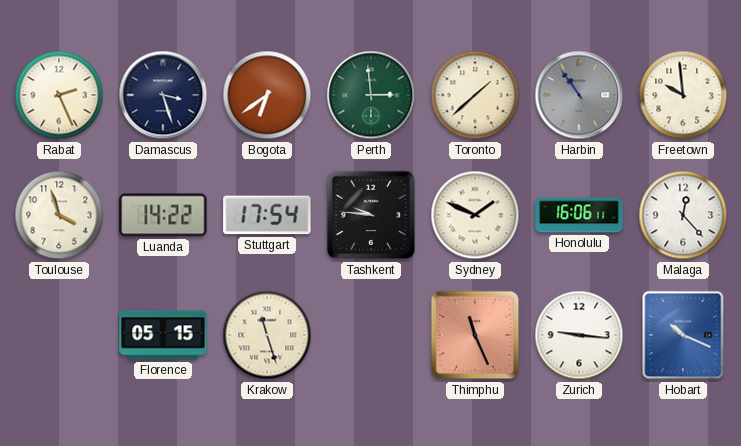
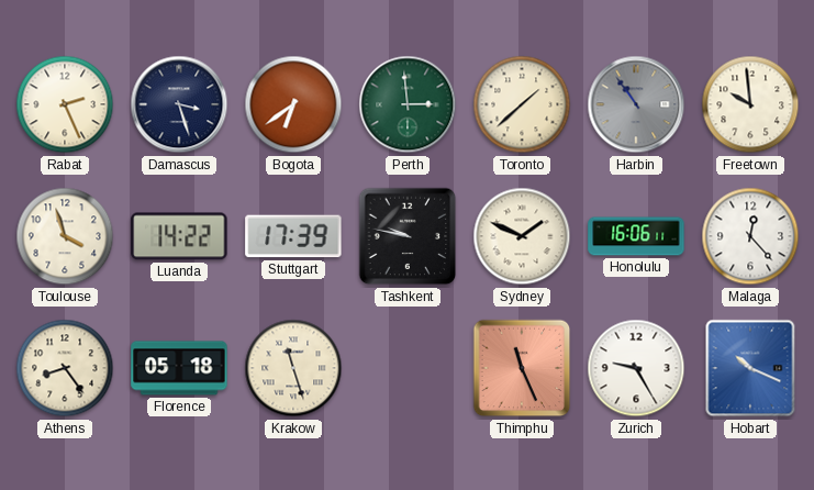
Stuttgart: 17:54 -> 17:39
Tashkent: 9:46 -> 9:47
Athens: none -> 8:24
Florence: 05:15 -> 05:18
Zurich: 9:16 -> 9:25
